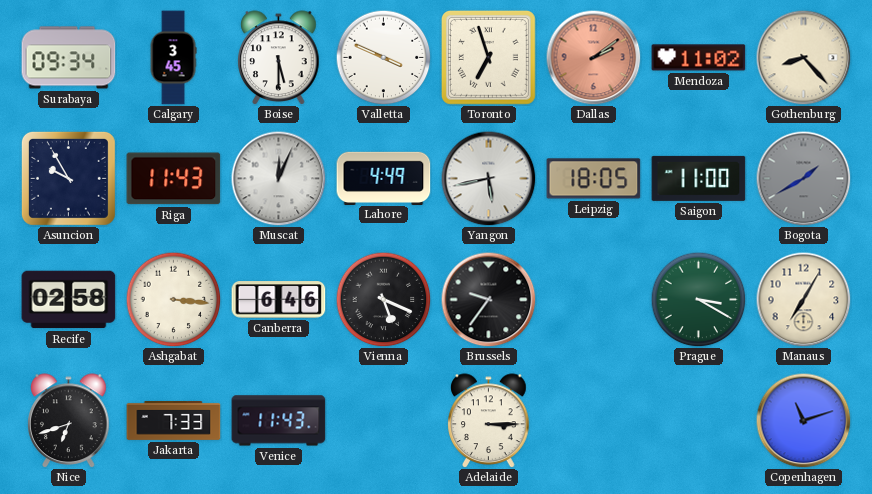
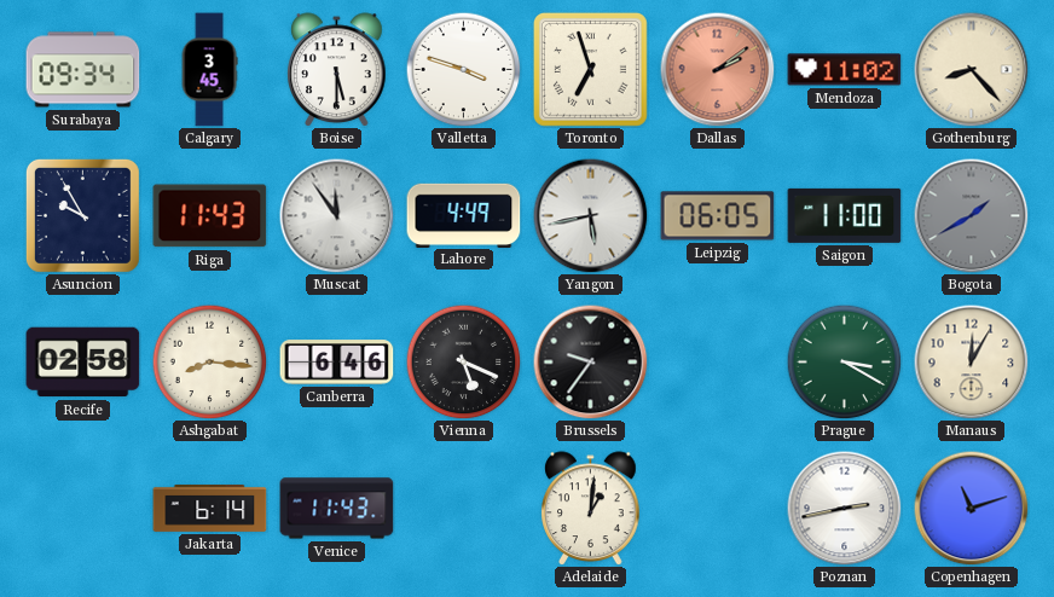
Valletta: 3:49 -> 3:48
Muscat: 12:04 -> 11:54
Leipzig: 18:05 -> 06:05
Ashgabat: 3:16 -> 8:16
Manaus: 7:05 -> 12:05
Nice: 6:42 -> none
Jakarta: 7:33 -> 6:14
Adelaide: 3:15 -> 1:01
Poznan: none -> 2:43
